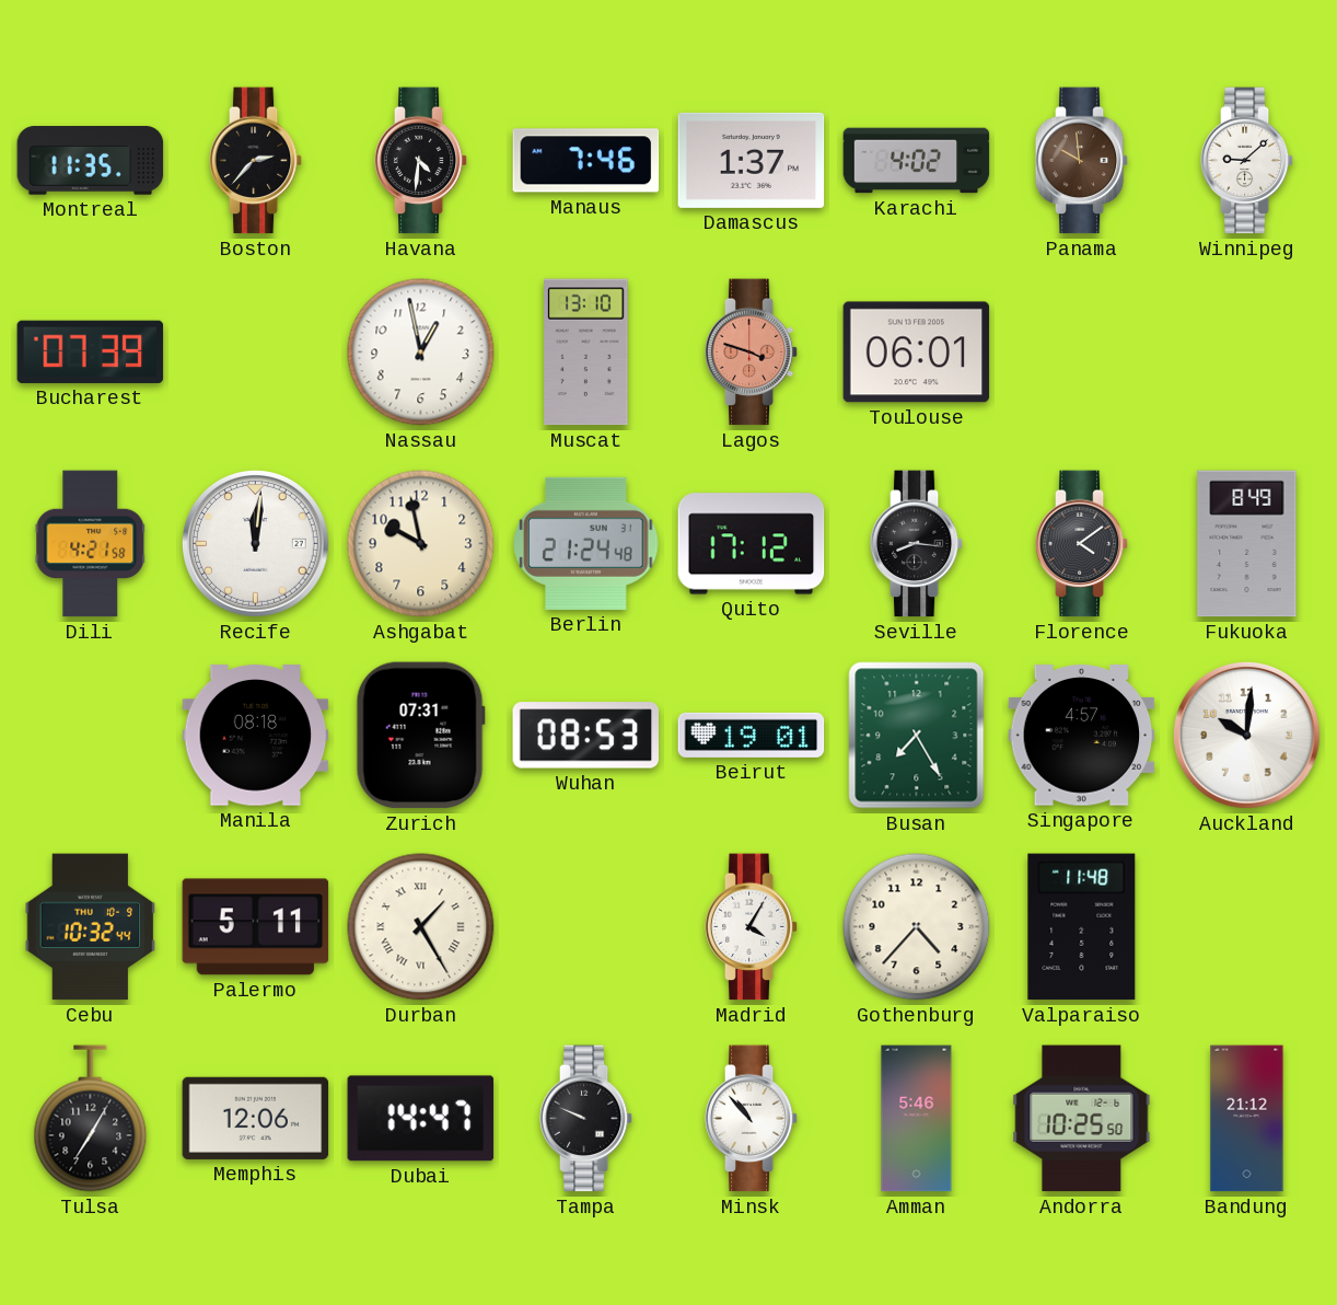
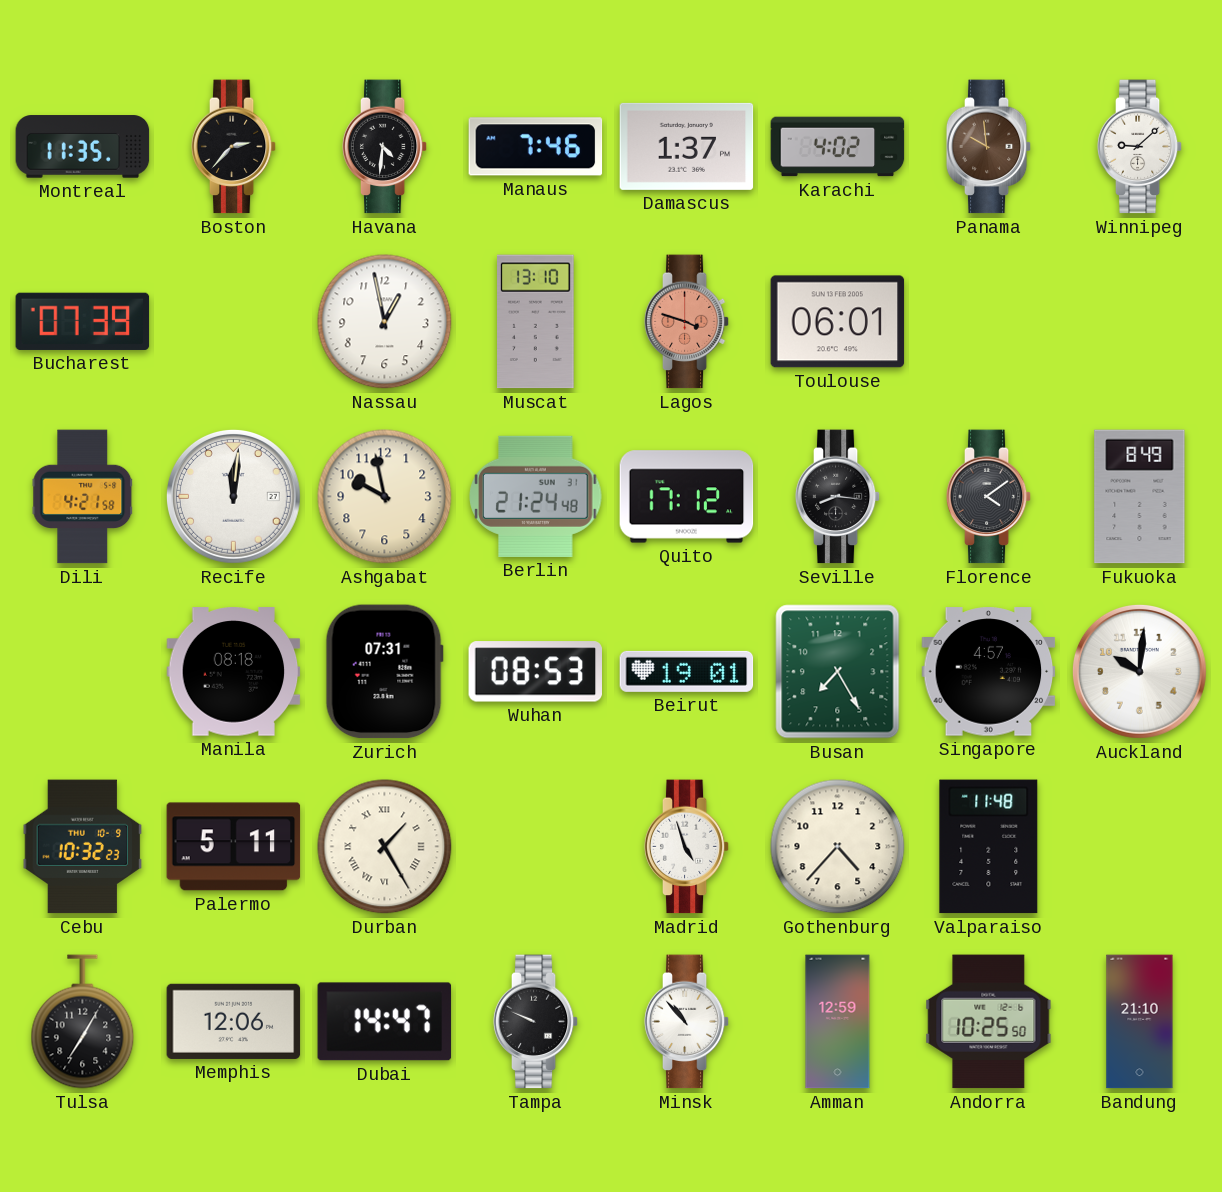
Cebu: 10:32:44 -> 10:32:23
Madrid: 4:05 -> 4:57
Amman: 5:46 -> 12:59
Bandung: 21:12 -> 21:10
